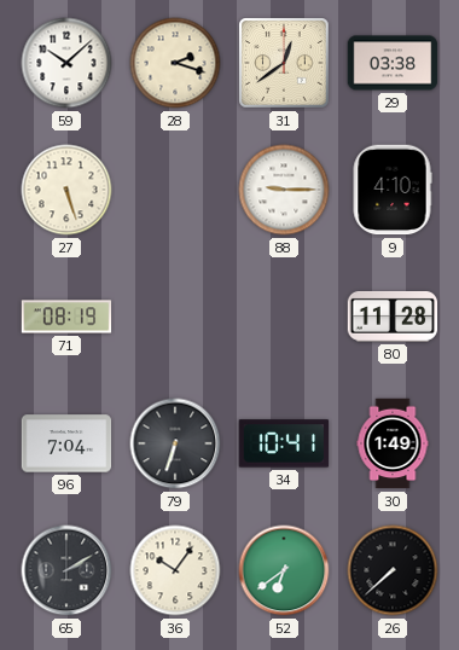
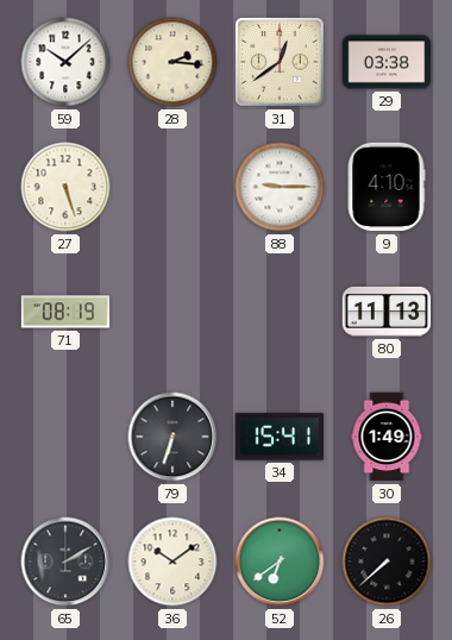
28: 2:18 -> 2:16
80: 11:28 -> 11:13
96: 7:04 -> none
34: 10:41 -> 15:41
36: 10:06 -> 10:09
